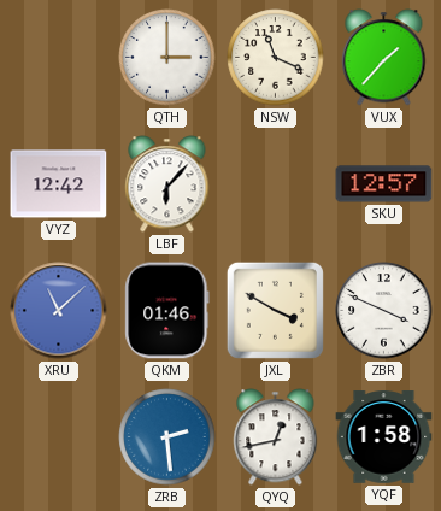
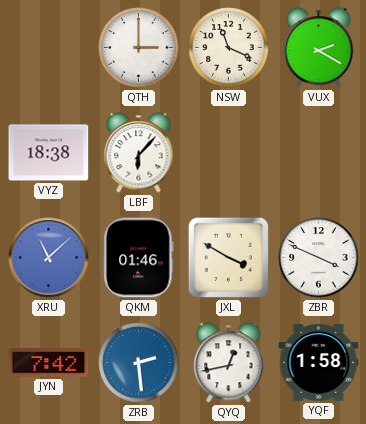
VUX: 1:37 -> 2:20
VYZ: 12:42 -> 18:38
SKU: 12:57 -> none
JYN: none -> 7:42
